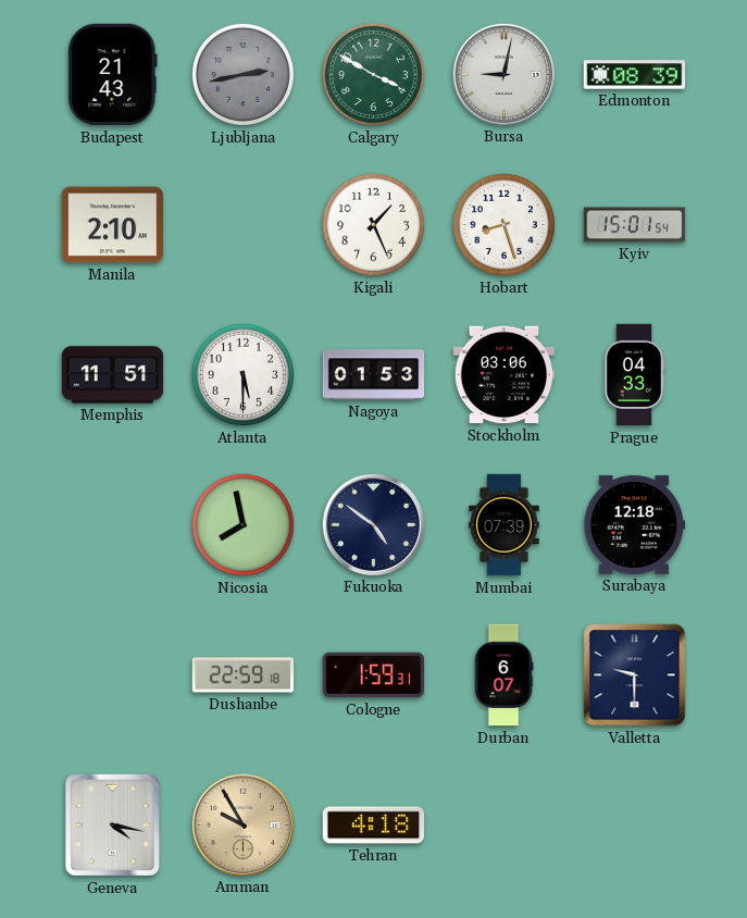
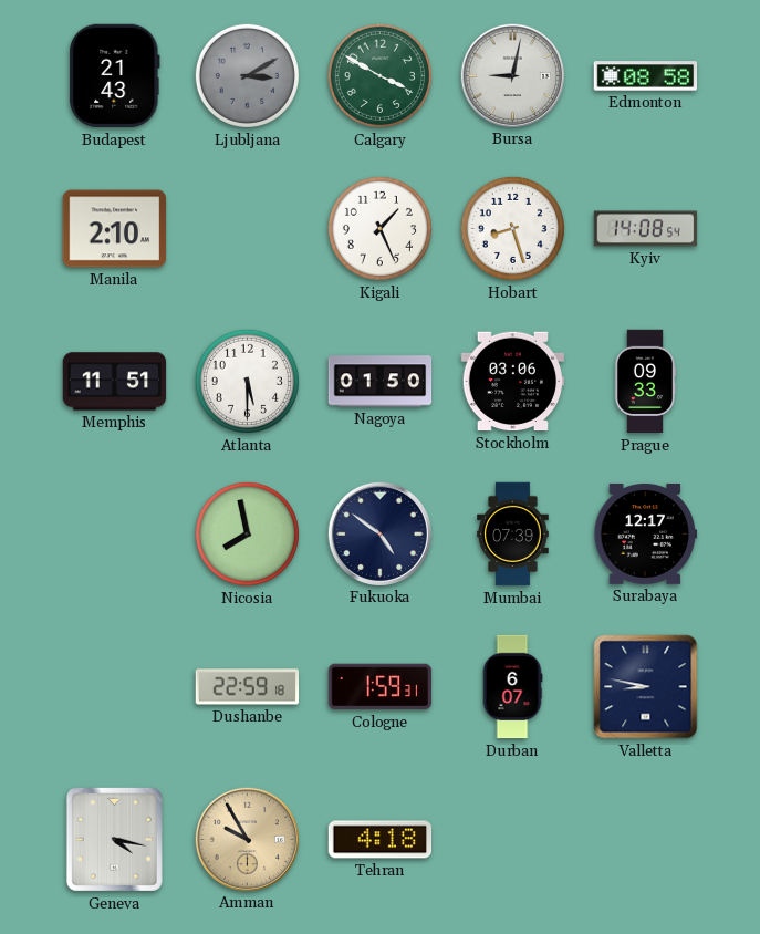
Ljubljana: 2:43 -> 3:10
Edmonton: 08:39 -> 08:58
Kyiv: 15:01 -> 14:08
Nagoya: 01:53 -> 01:50
Prague: 04:33 -> 09:33
Surabaya: 12:18 -> 12:17
Valletta: 9:30 -> 8:47
